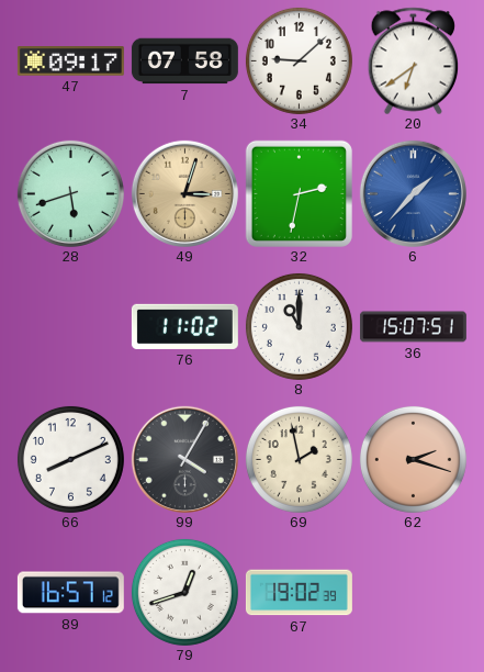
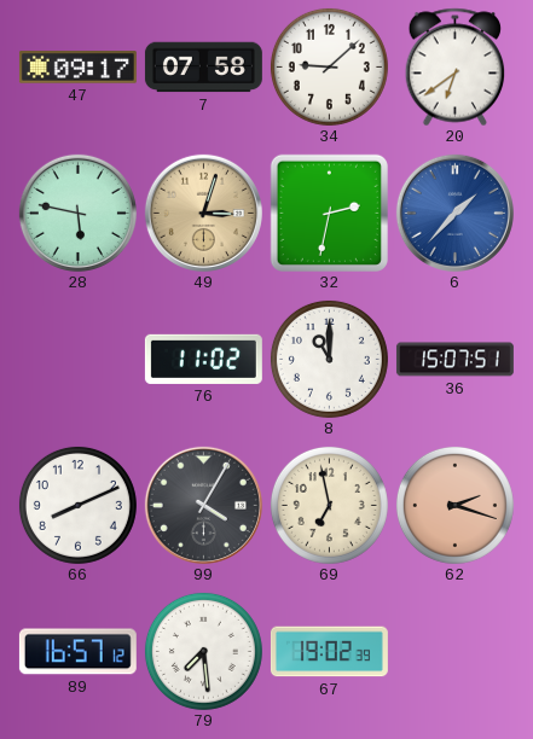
28: 5:42 -> 5:47
69: 1:58 -> 6:58
79: 12:42 -> 7:29
